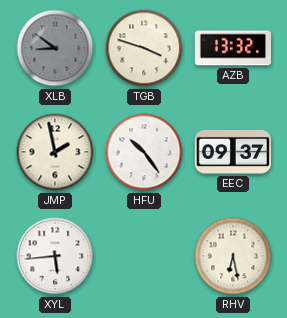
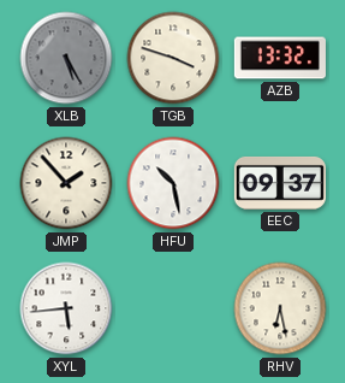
XLB: 8:51 -> 5:25
JMP: 1:58 -> 1:53
HFU: 10:24 -> 10:28
